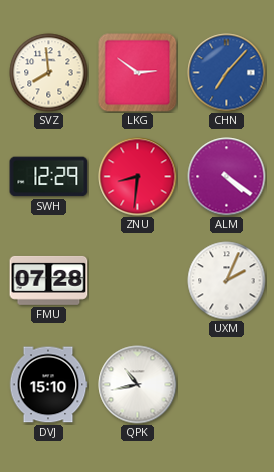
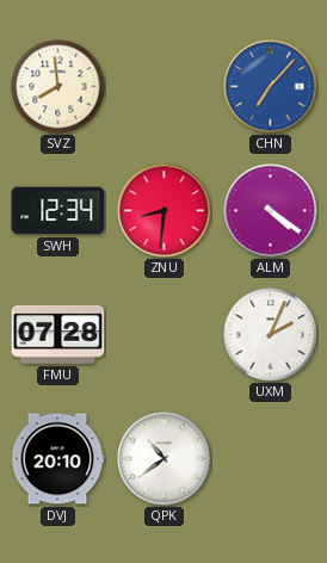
LKG: 2:51 -> none
SWH: 12:29 -> 12:34
DVJ: 15:10 -> 20:10
QPK: 10:43 -> 10:39
